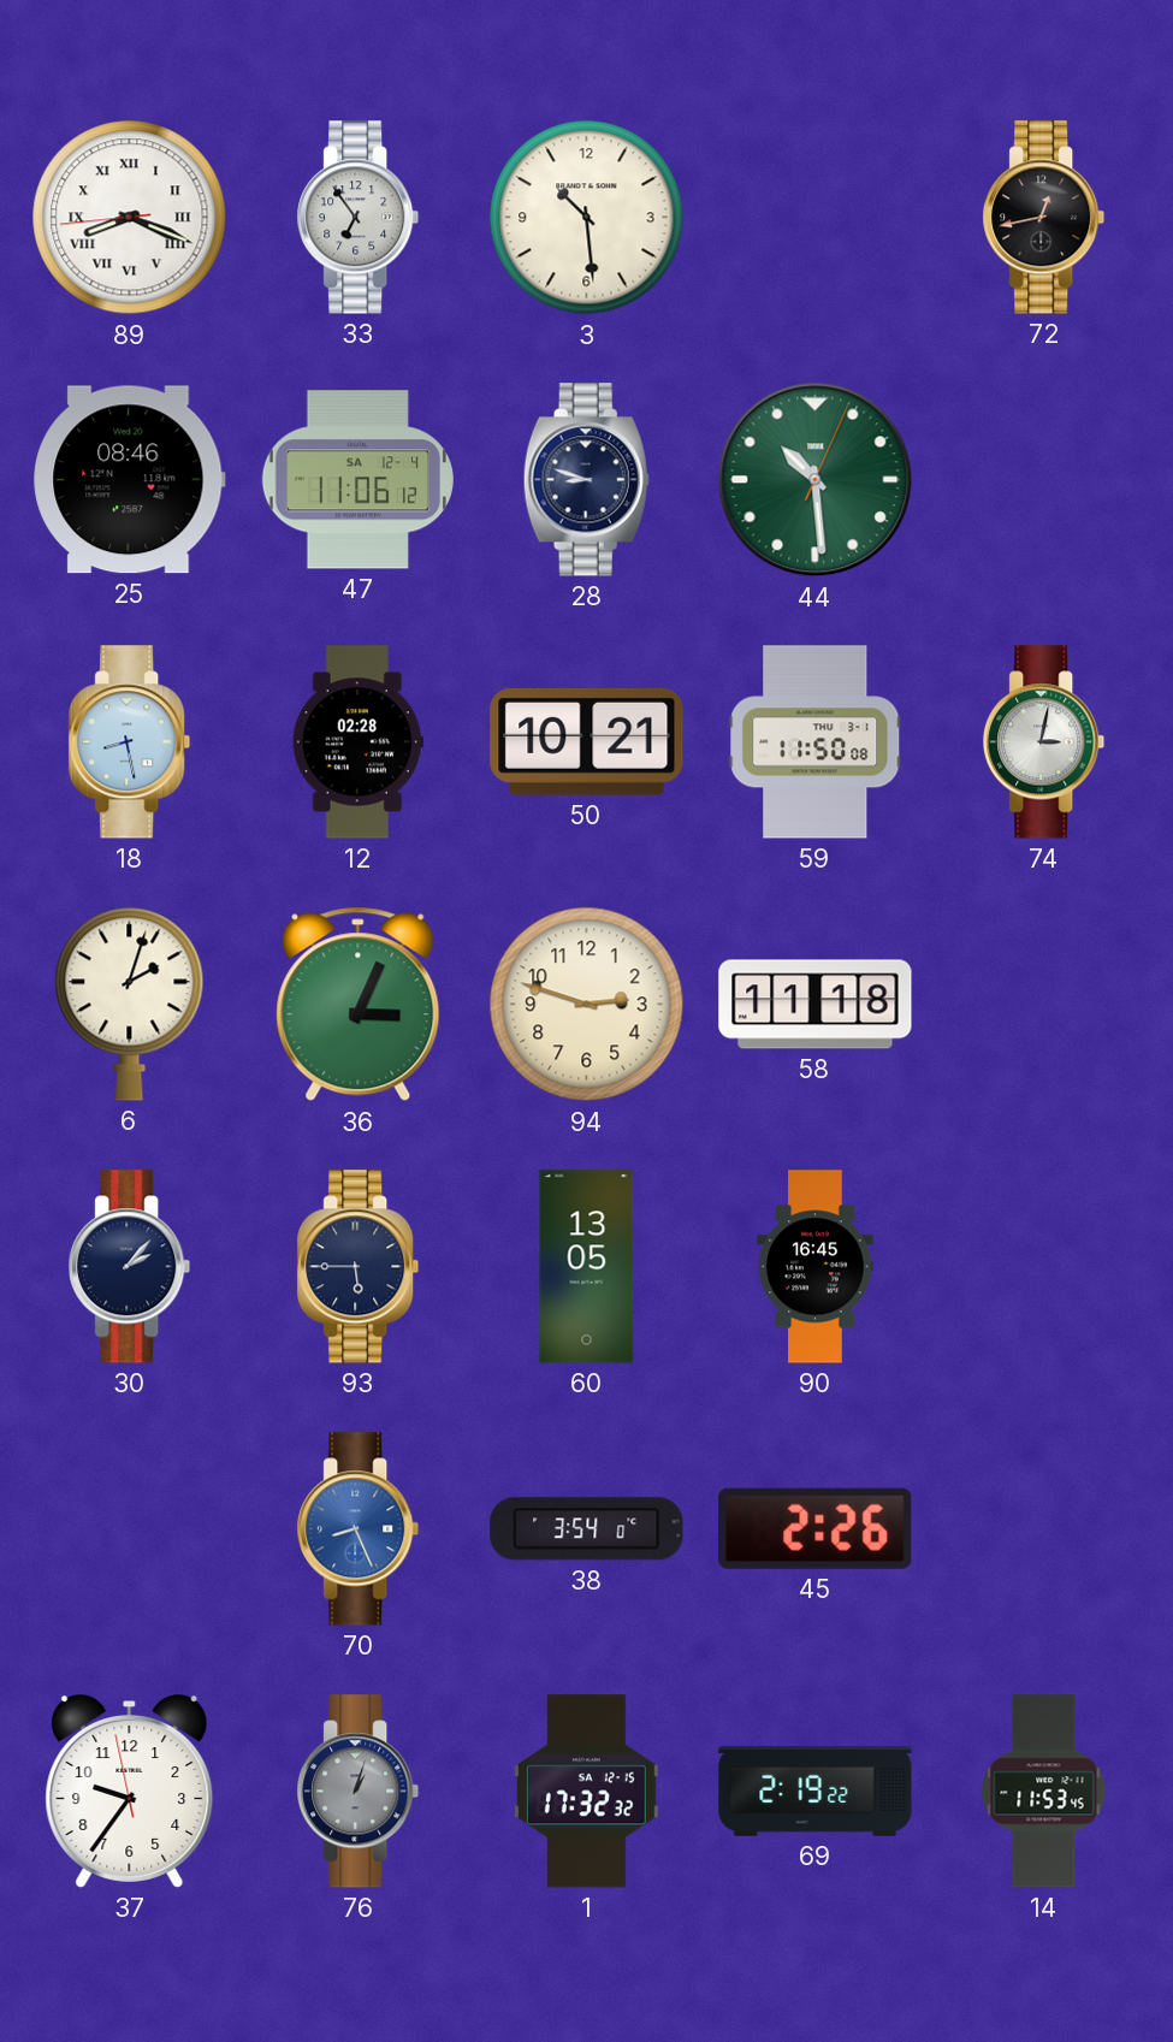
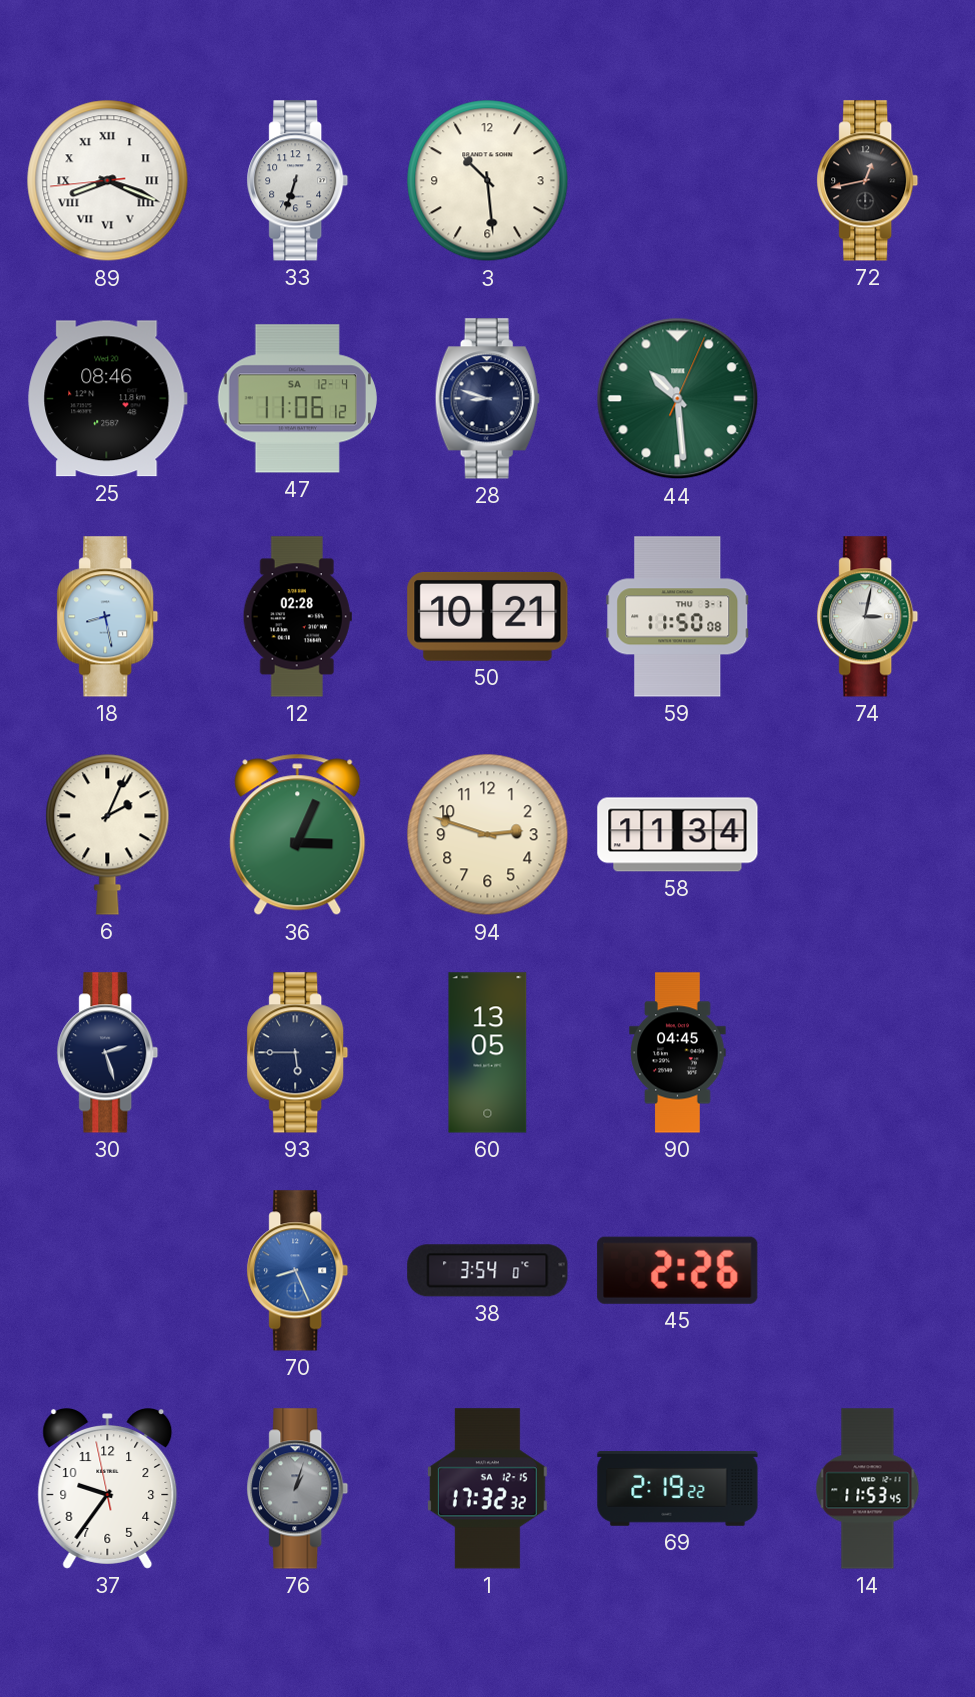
33: 6:54 -> 6:33
6: 2:03 -> 2:04
58: 11:18 -> 11:34
30: 2:07 -> 2:27
90: 16:45 -> 04:45
